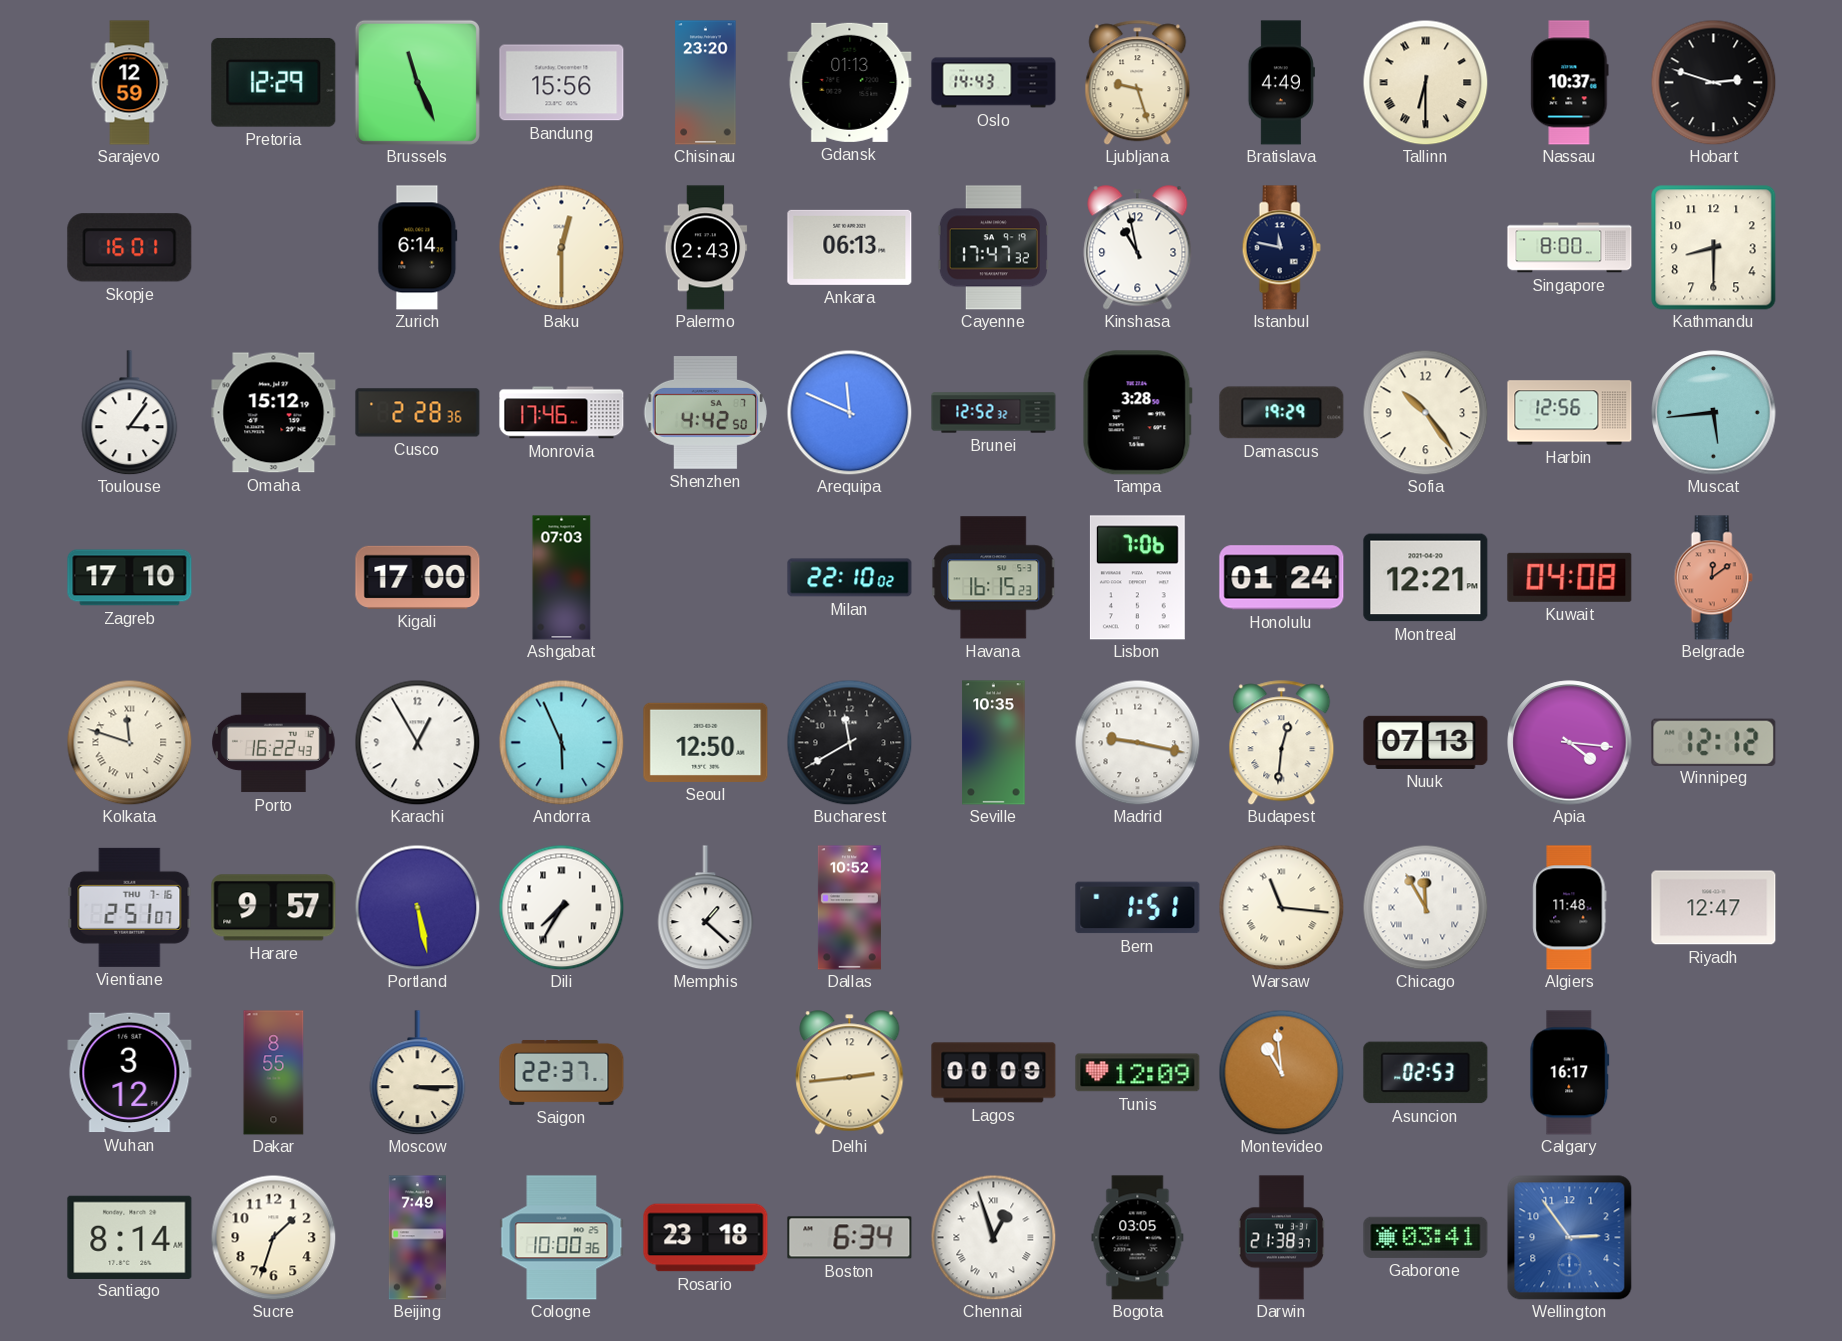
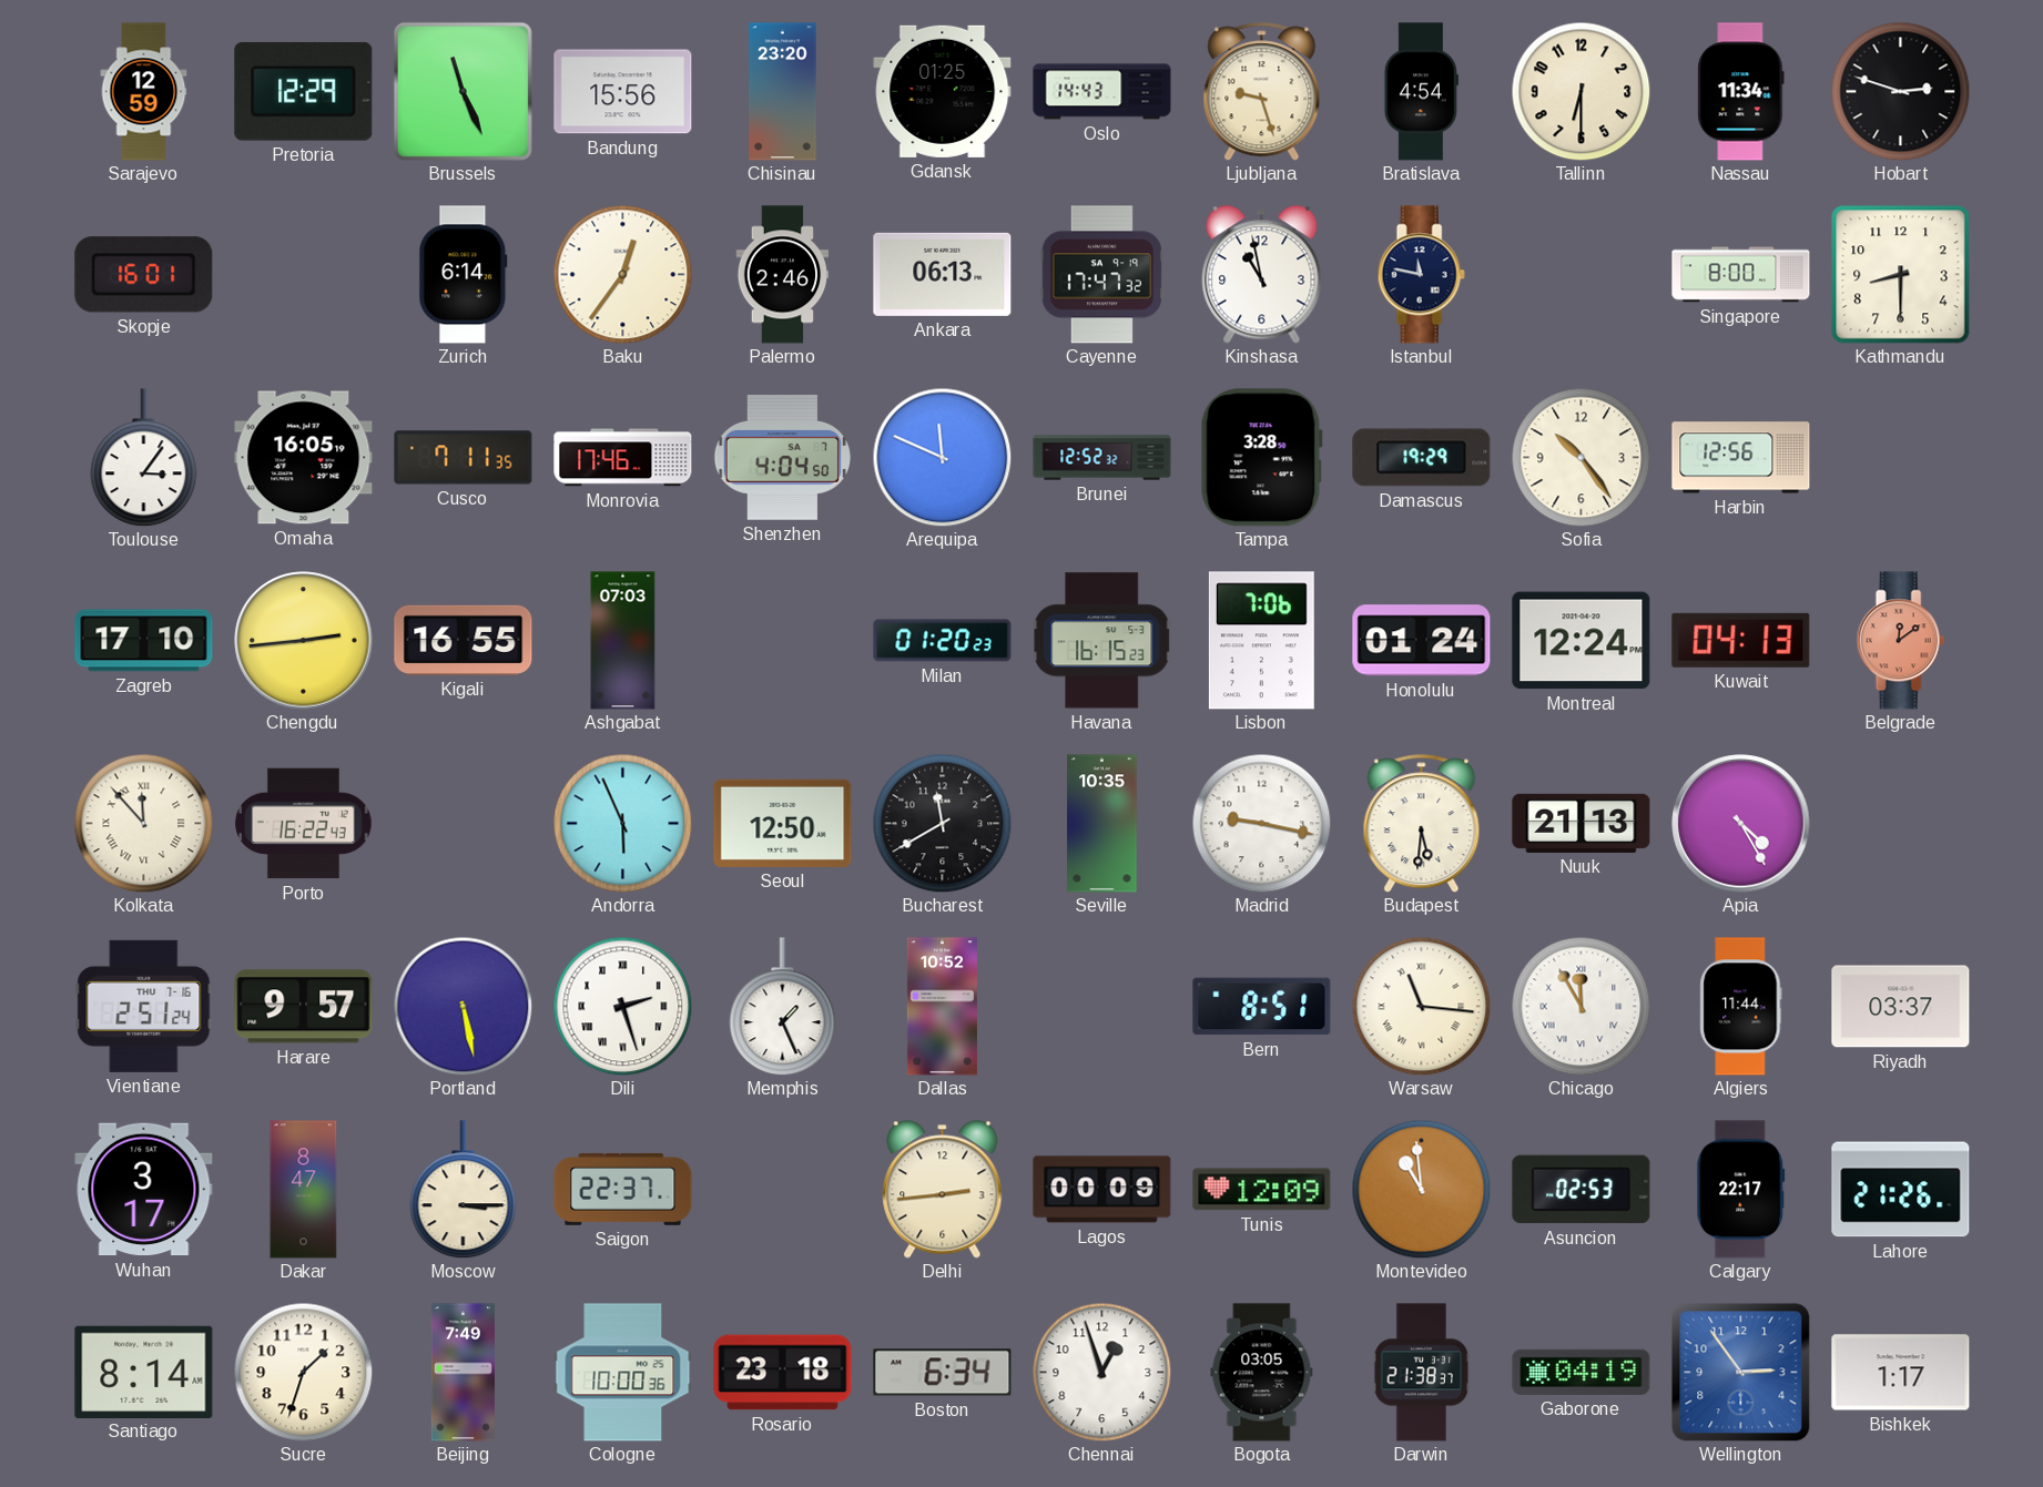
Gdansk: 01:13 -> 01:25
Bratislava: 4:49 -> 4:54
Tallinn numerals: Roman -> Arabic
Nassau: 10:37 -> 11:34
Baku: 12:30 -> 12:36
Palermo: 2:43 -> 2:46
Omaha: 15:12 -> 16:05
Cusco: 2:28 -> 7:11
Shenzhen: 4:42 -> 4:04
Muscat: 5:44 -> none
Chengdu: none -> 2:44
Kigali: 17:00 -> 16:55
Milan: 22:10 -> 01:20
Montreal: 12:21 -> 12:24
Kuwait: 04:08 -> 04:13
Kolkata: 11:48 -> 11:53
Karachi: 12:55 -> none
Budapest: 12:31 -> 5:31
Nuuk: 07:13 -> 21:13
Apia: 4:16 -> 4:25
Winnipeg: 12:12 -> none
Vientiane: 2:51:07 -> 2:51:24
Dili: 7:35 -> 2:27
Memphis: 1:22 -> 1:26
Bern: 1:51 -> 8:51
Algiers: 11:48 -> 11:44
Riyadh: 12:47 -> 03:37
Wuhan: 3:12 -> 3:17
Dakar: 8:55 -> 8:47
Calgary: 16:17 -> 22:17
Lahore: none -> 21:26
Chennai numerals: Roman -> Arabic
Gaborone: 03:41 -> 04:19
Bishkek: none -> 1:17
